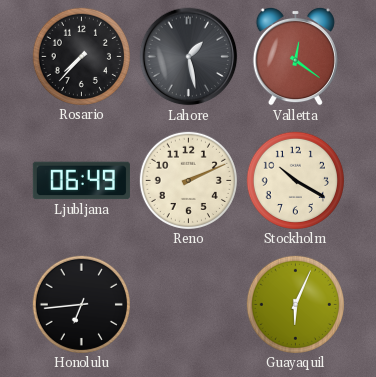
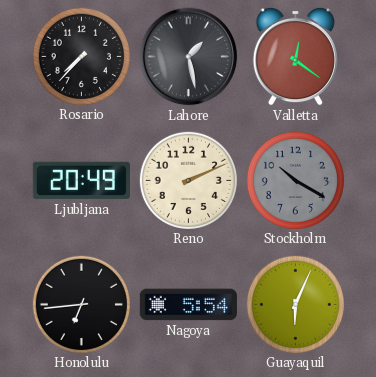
Ljubljana: 06:49 -> 20:49
Stockholm dial: cream -> grey
Nagoya: none -> 5:54
